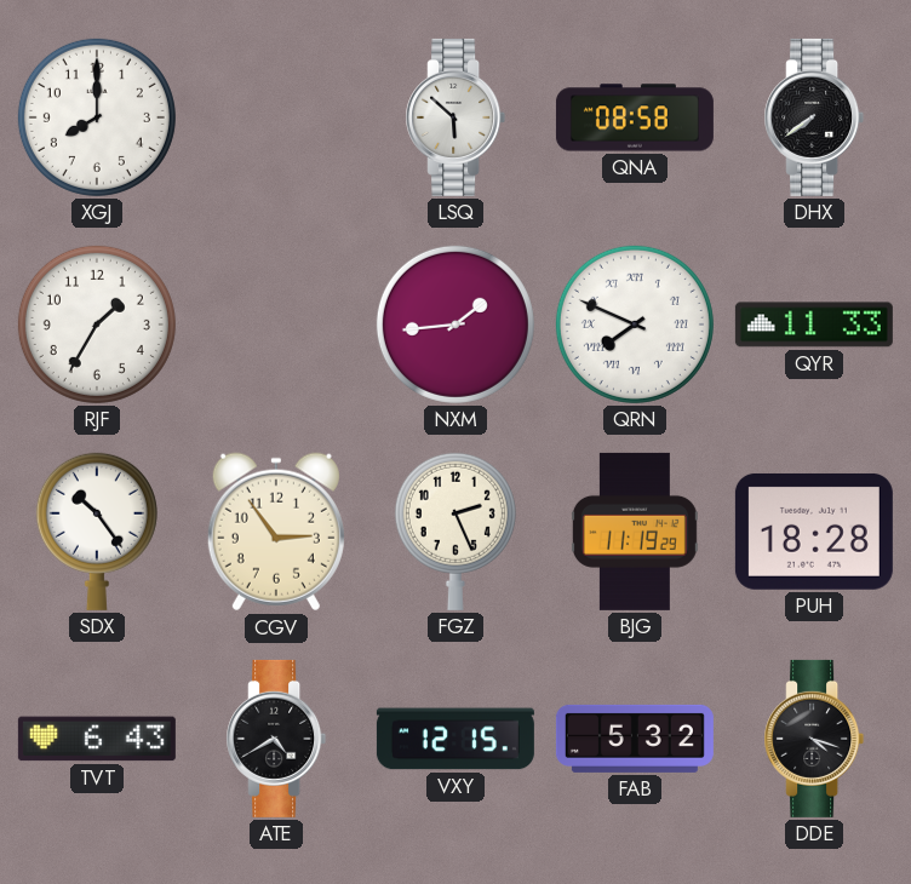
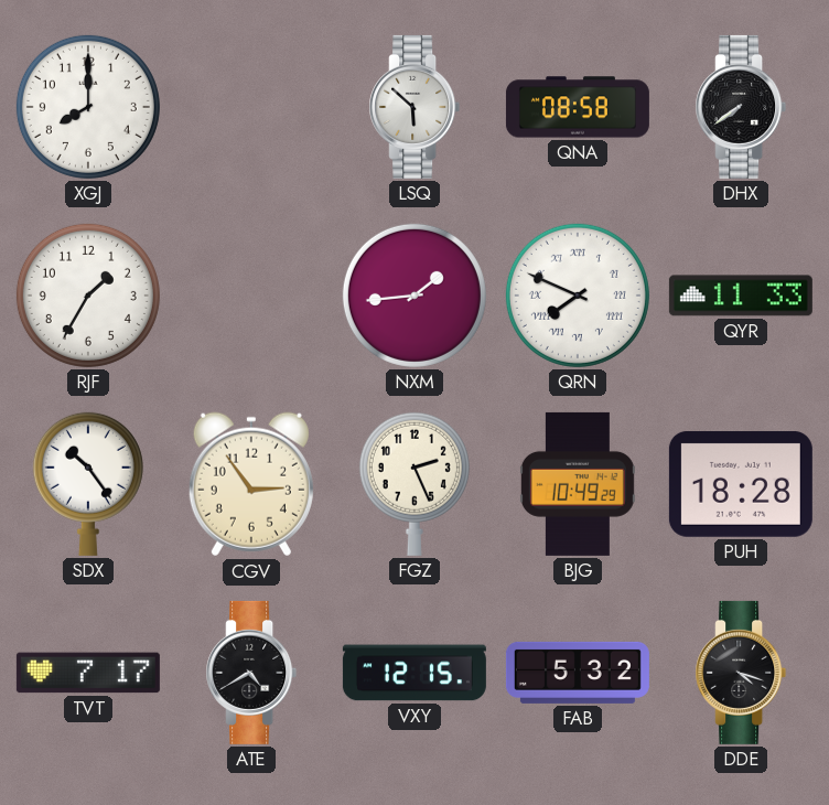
BJG: 11:19 -> 10:49
TVT: 6:43 -> 7:17
